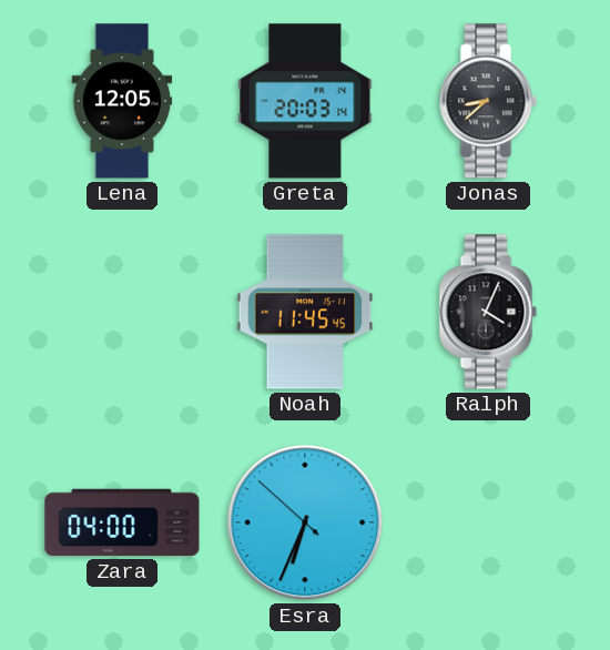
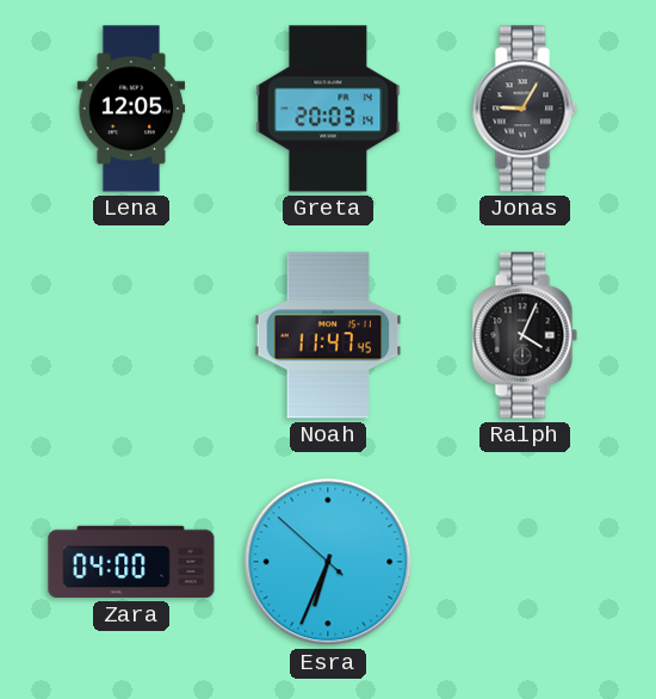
Jonas: 8:38 -> 9:05
Noah: 11:45 -> 11:47
